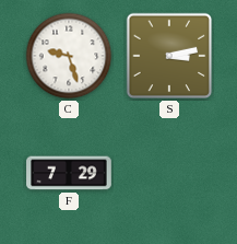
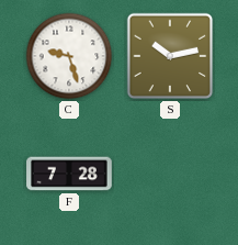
S: 3:13 -> 10:13
F: 7:29 -> 7:28
